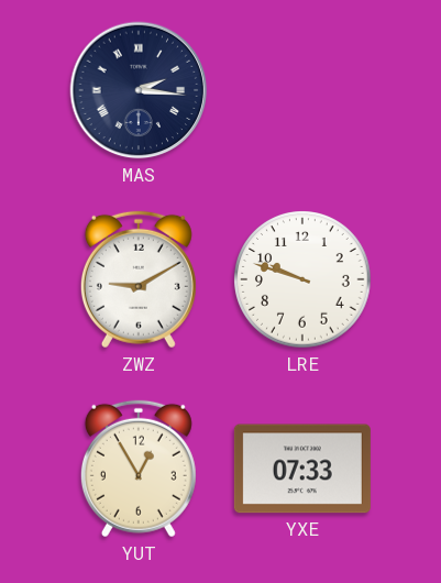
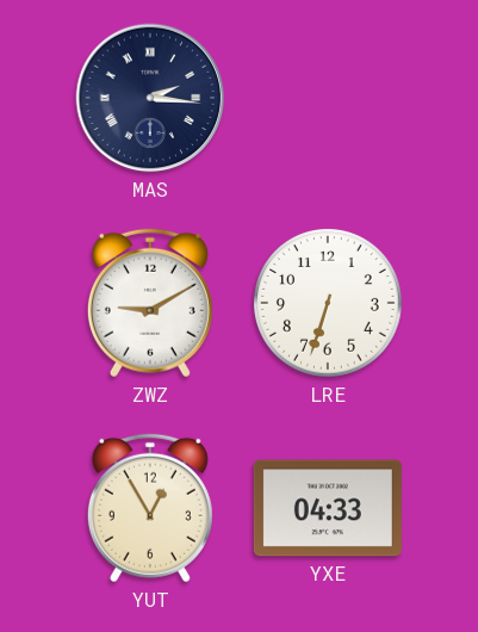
LRE: 9:48 -> 6:33
YXE: 07:33 -> 04:33
